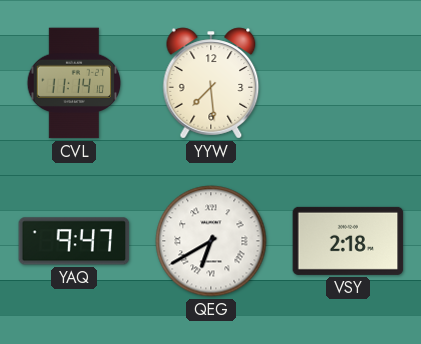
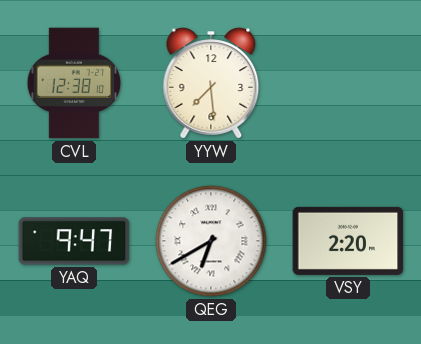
CVL: 11:14 -> 12:38
VSY: 2:18 -> 2:20
